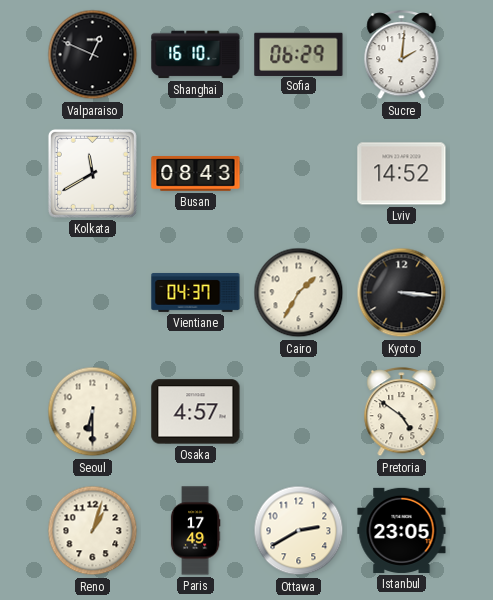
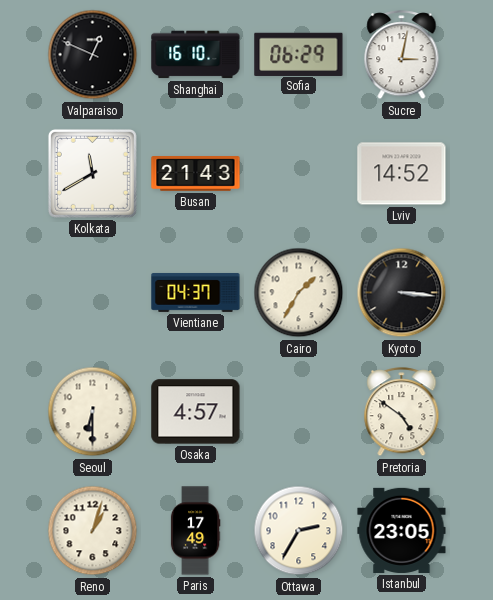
Sucre: 2:01 -> 3:02
Busan: 08:43 -> 21:43
Ottawa: 2:40 -> 2:35
